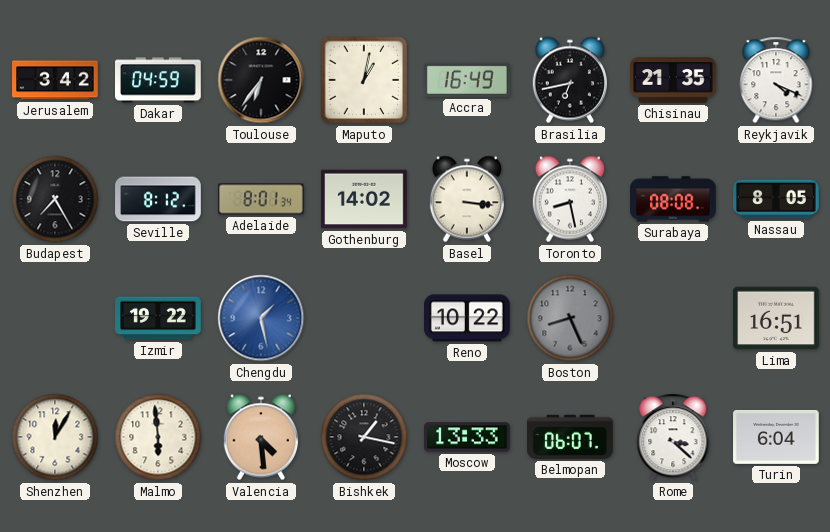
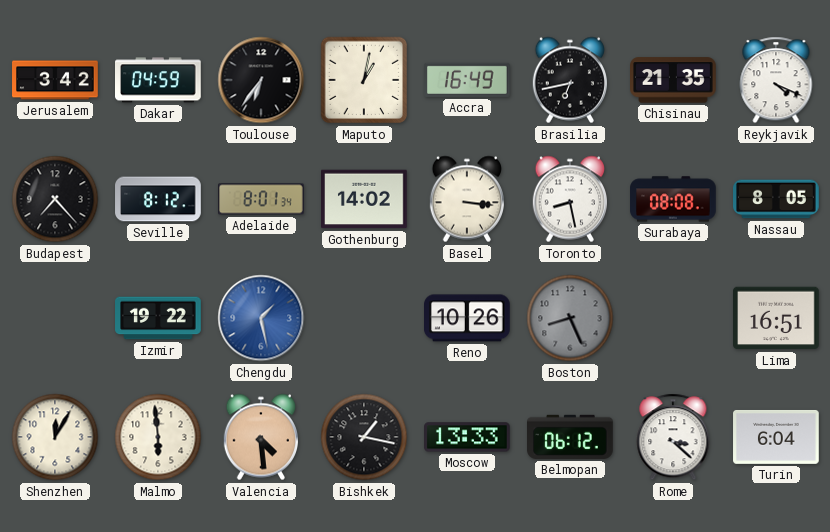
Budapest: 7:25 -> 7:23
Reno: 10:22 -> 10:26
Belmopan: 06:07 -> 06:12
